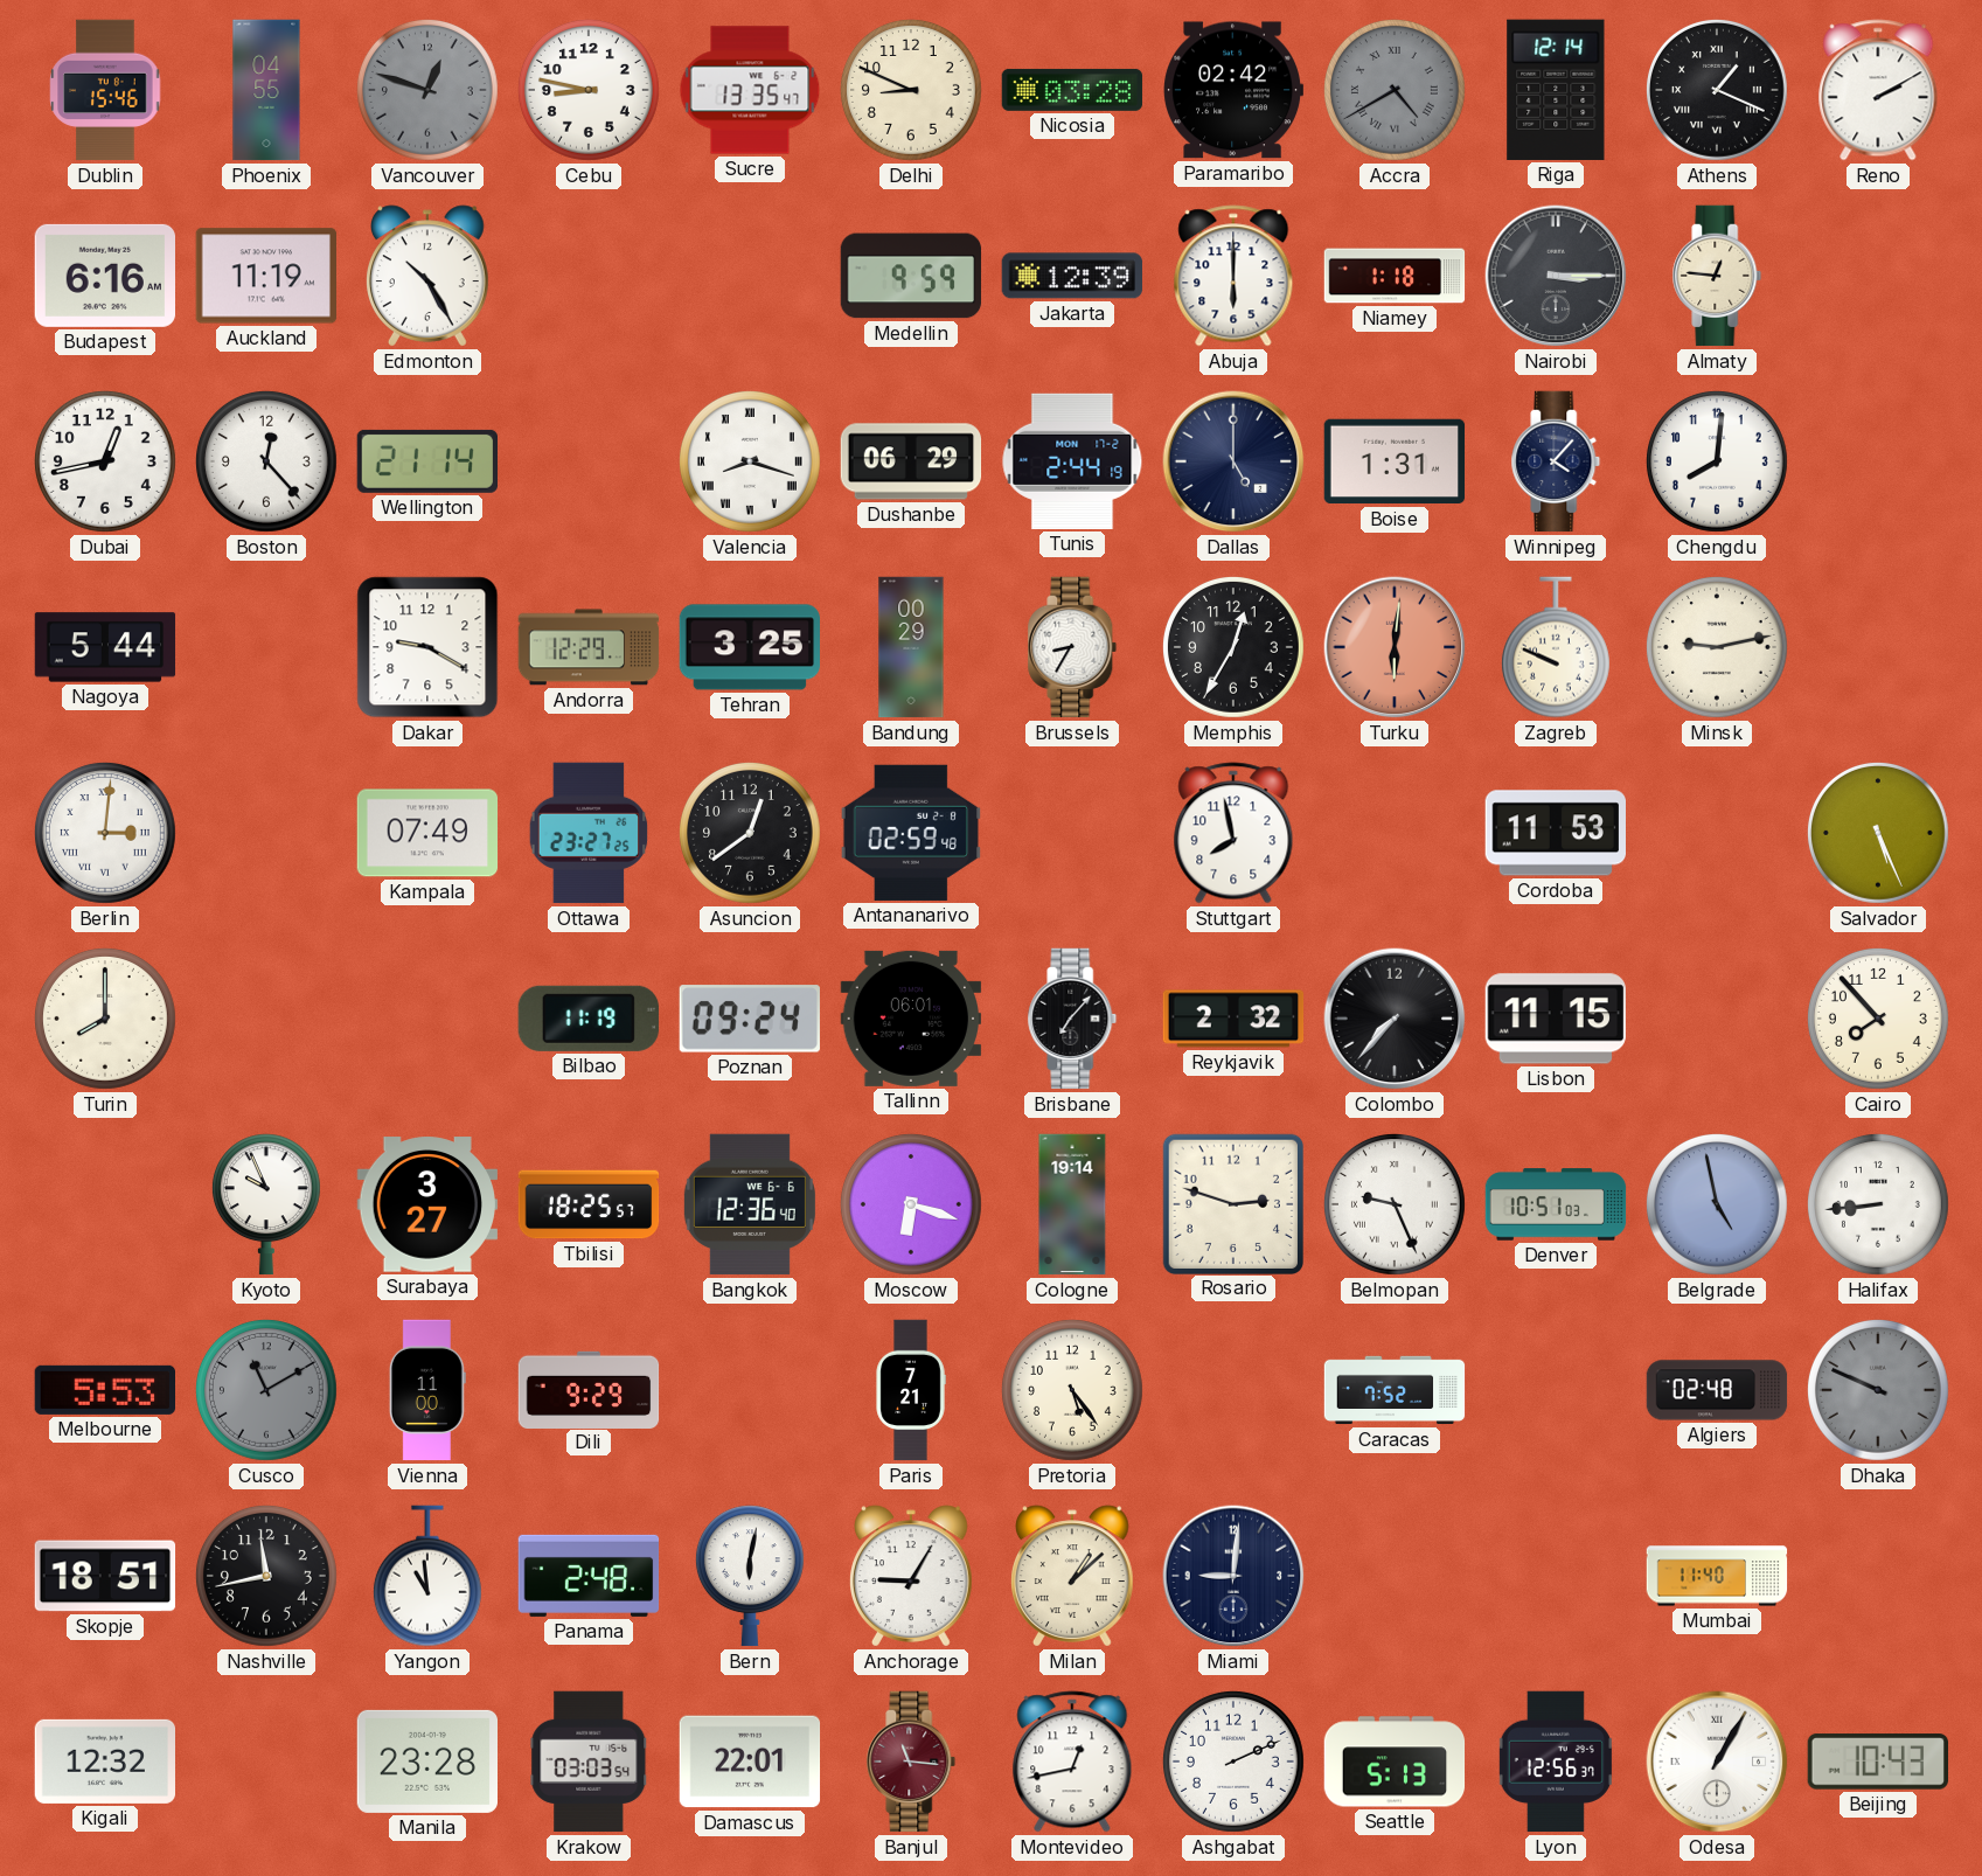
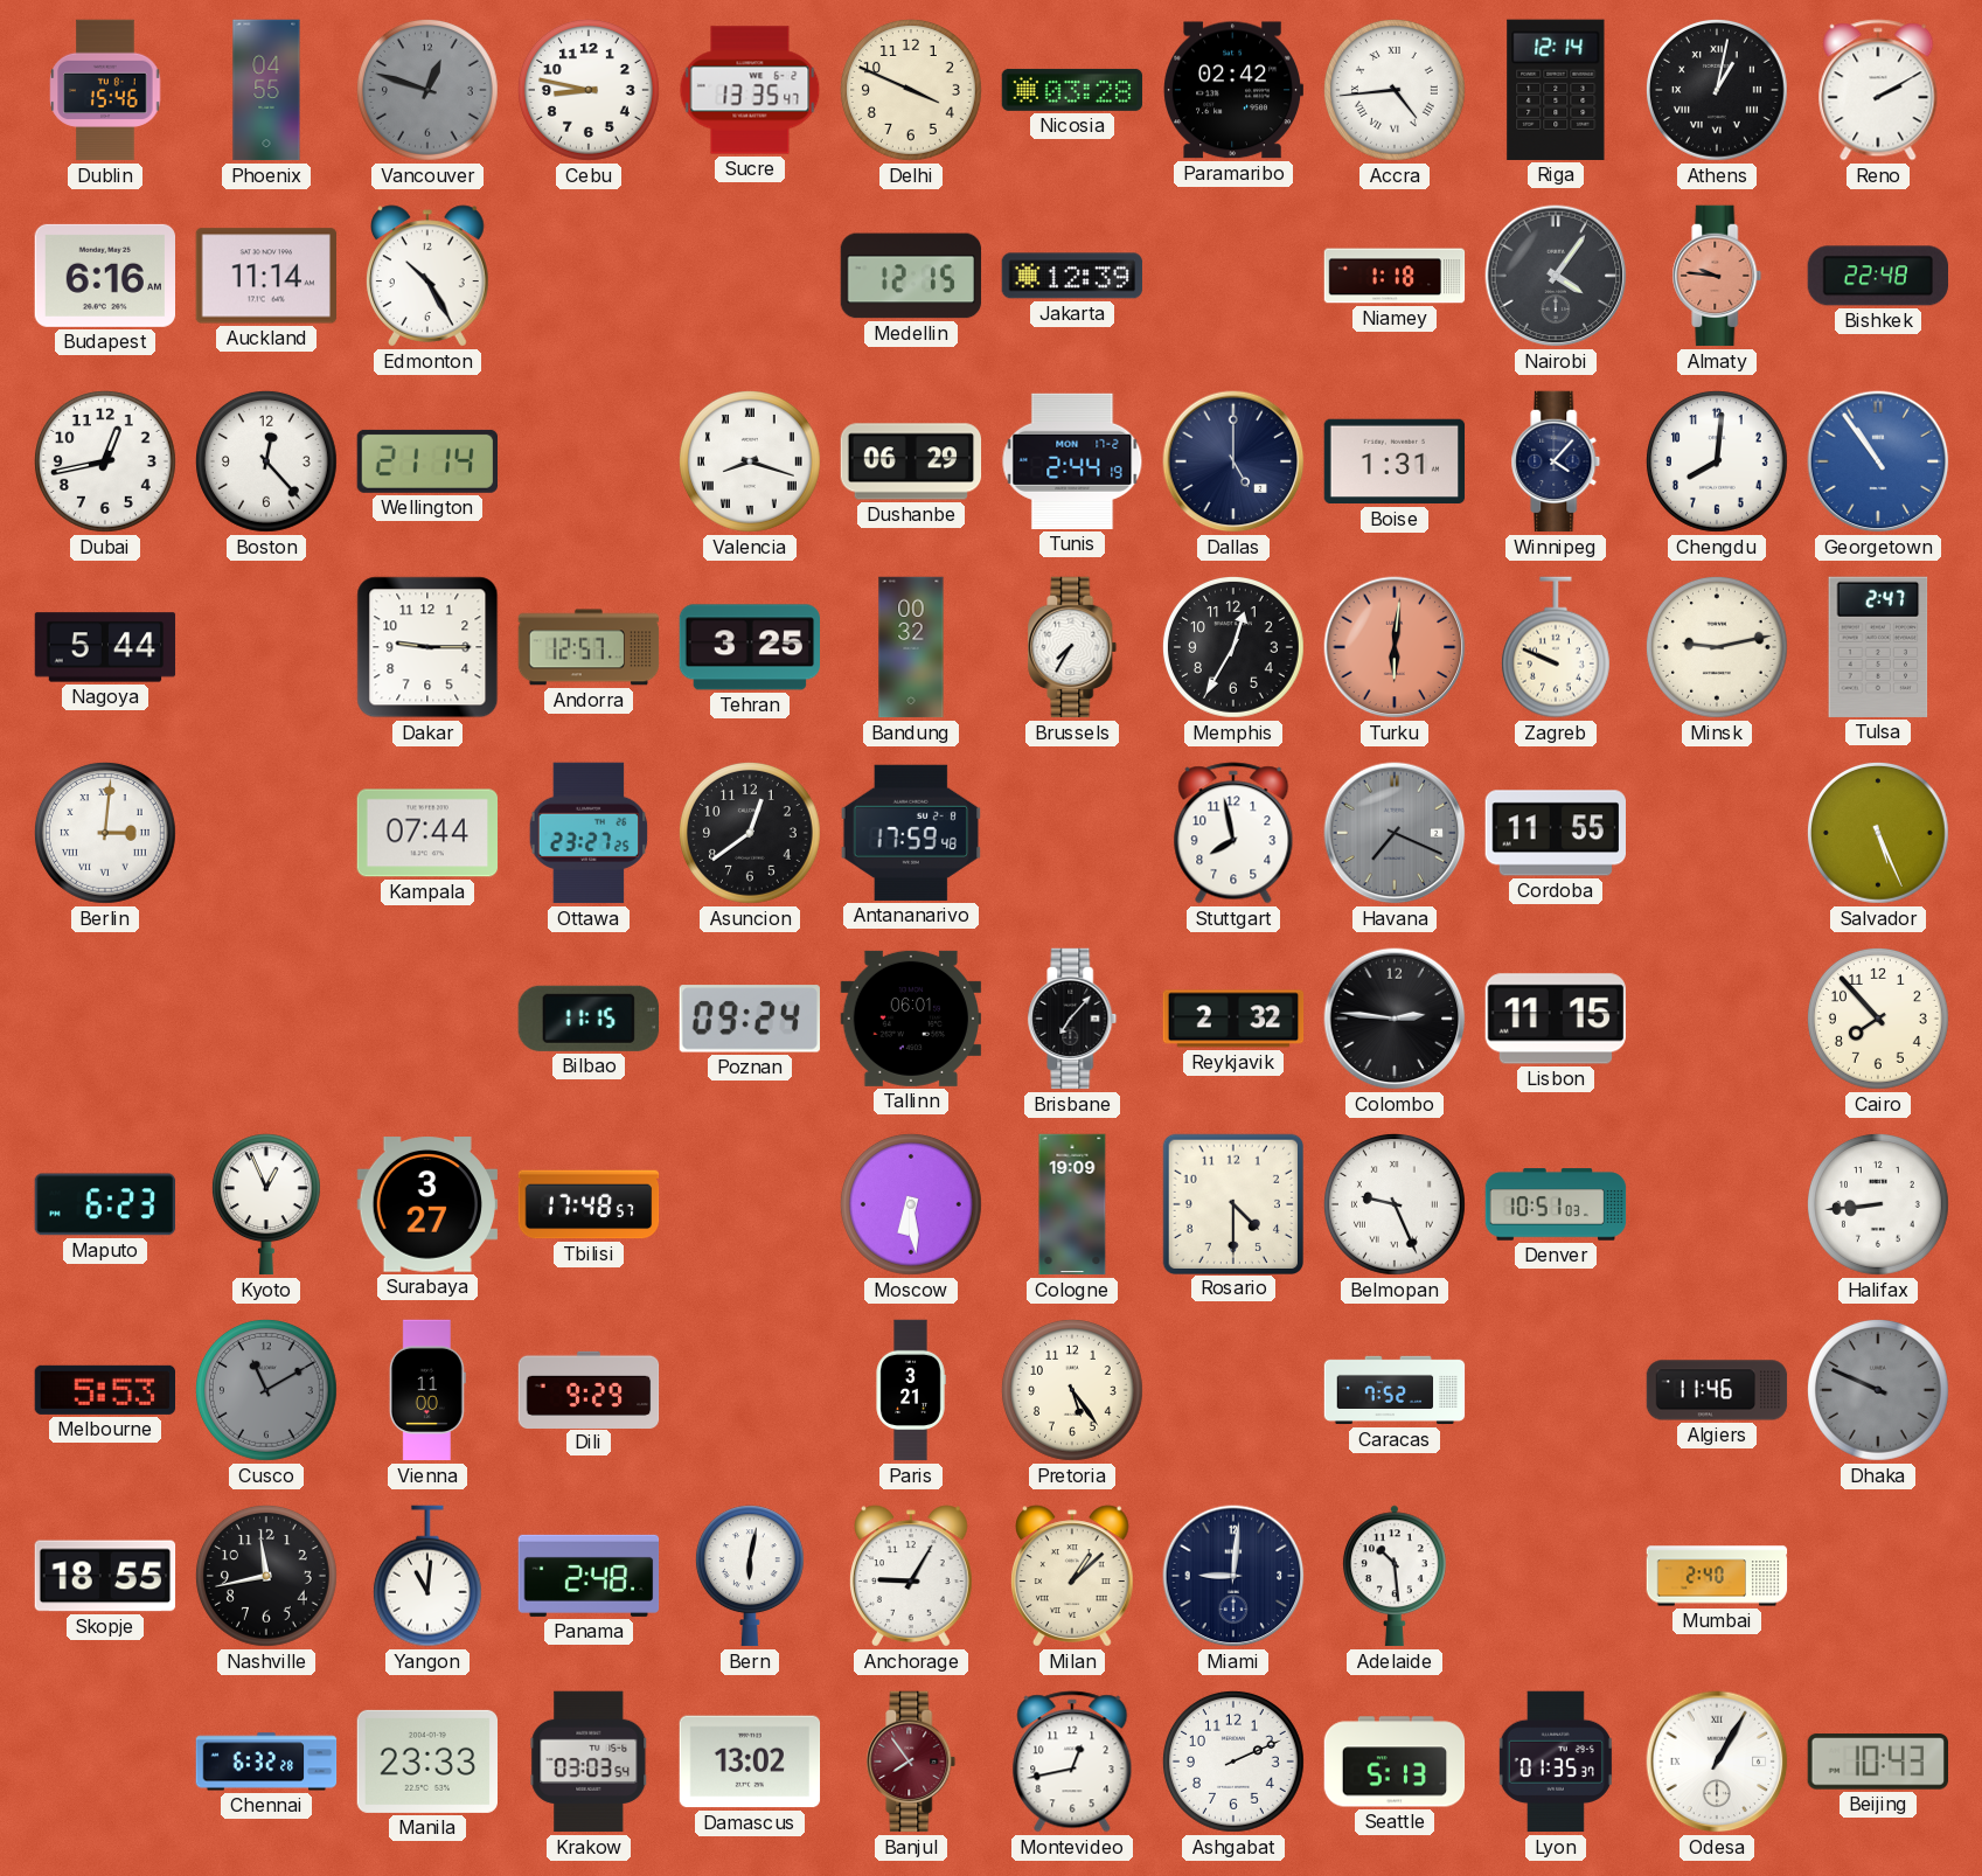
Delhi: 8:49 -> 3:49
Accra: 4:40 -> 4:44
Accra dial: grey -> white
Athens: 1:19 -> 1:02
Auckland: 11:19 -> 11:14
Medellin: 9:59 -> 12:15
Abuja: 6:00 -> none
Nairobi: 3:15 -> 4:06
Almaty: 12:46 -> 9:46
Almaty dial: cream -> salmon
Bishkek: none -> 22:48
Georgetown: none -> 10:54
Dakar: 9:20 -> 9:15
Andorra: 12:29 -> 12:57
Bandung: 00:29 -> 00:32
Brussels: 8:35 -> 7:35
Tulsa: none -> 2:47
Kampala: 07:49 -> 07:44
Antananarivo: 02:59 -> 17:59
Havana: none -> 7:19
Cordoba: 11:53 -> 11:55
Turin: 8:00 -> none
Bilbao: 11:19 -> 11:15
Colombo: 7:37 -> 2:46
Maputo: none -> 6:23
Kyoto: 9:56 -> 12:56
Tbilisi: 18:25 -> 17:48
Bangkok: 12:36 -> none
Moscow: 6:18 -> 6:29
Cologne: 19:14 -> 19:09
Rosario: 2:48 -> 4:30
Belgrade: 4:58 -> none
Paris: 7:21 -> 3:21
Algiers: 02:48 -> 11:46
Skopje: 18:51 -> 18:55
Yangon: 10:59 -> 11:01
Adelaide: none -> 10:29
Mumbai: 11:40 -> 2:40
Kigali: 12:32 -> none
Chennai: none -> 6:32
Manila: 23:28 -> 23:33
Damascus: 22:01 -> 13:02
Banjul: 11:16 -> 7:54
Lyon: 12:56 -> 01:35
